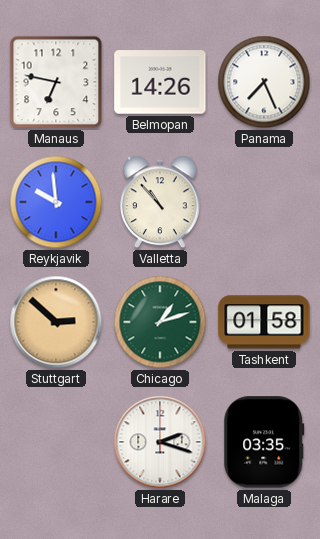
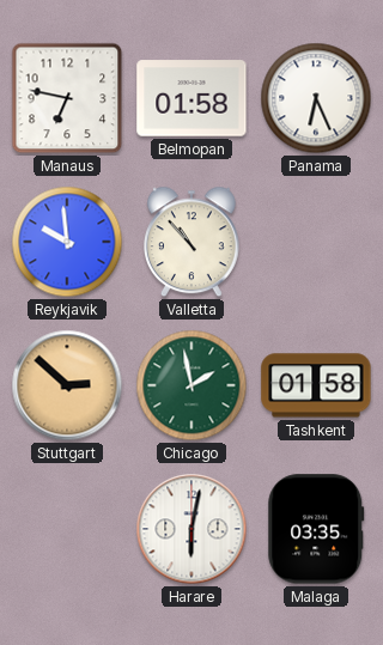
Belmopan: 14:26 -> 01:58
Panama: 7:26 -> 6:26
Chicago: 1:12 -> 1:58
Harare: 2:18 -> 6:02
